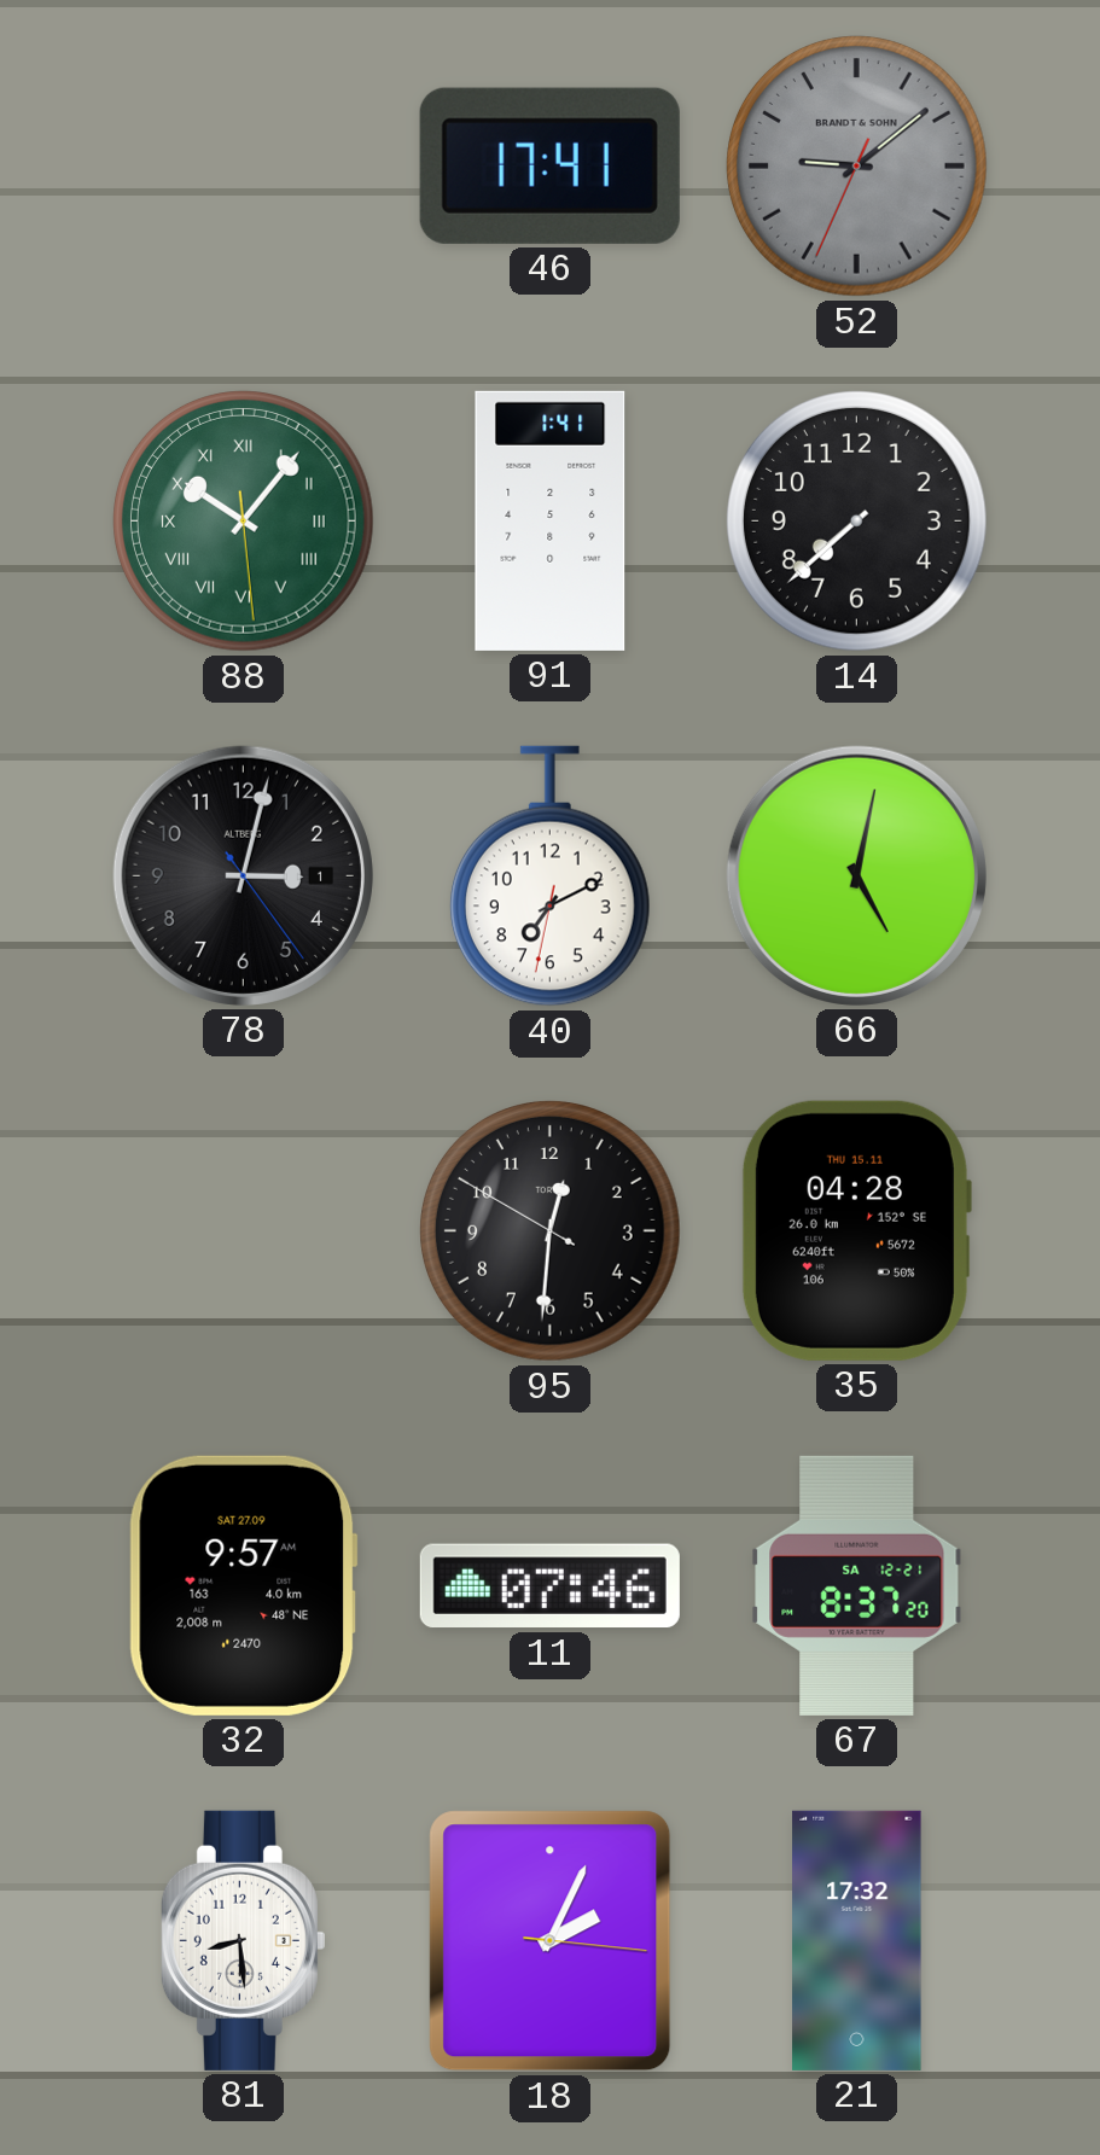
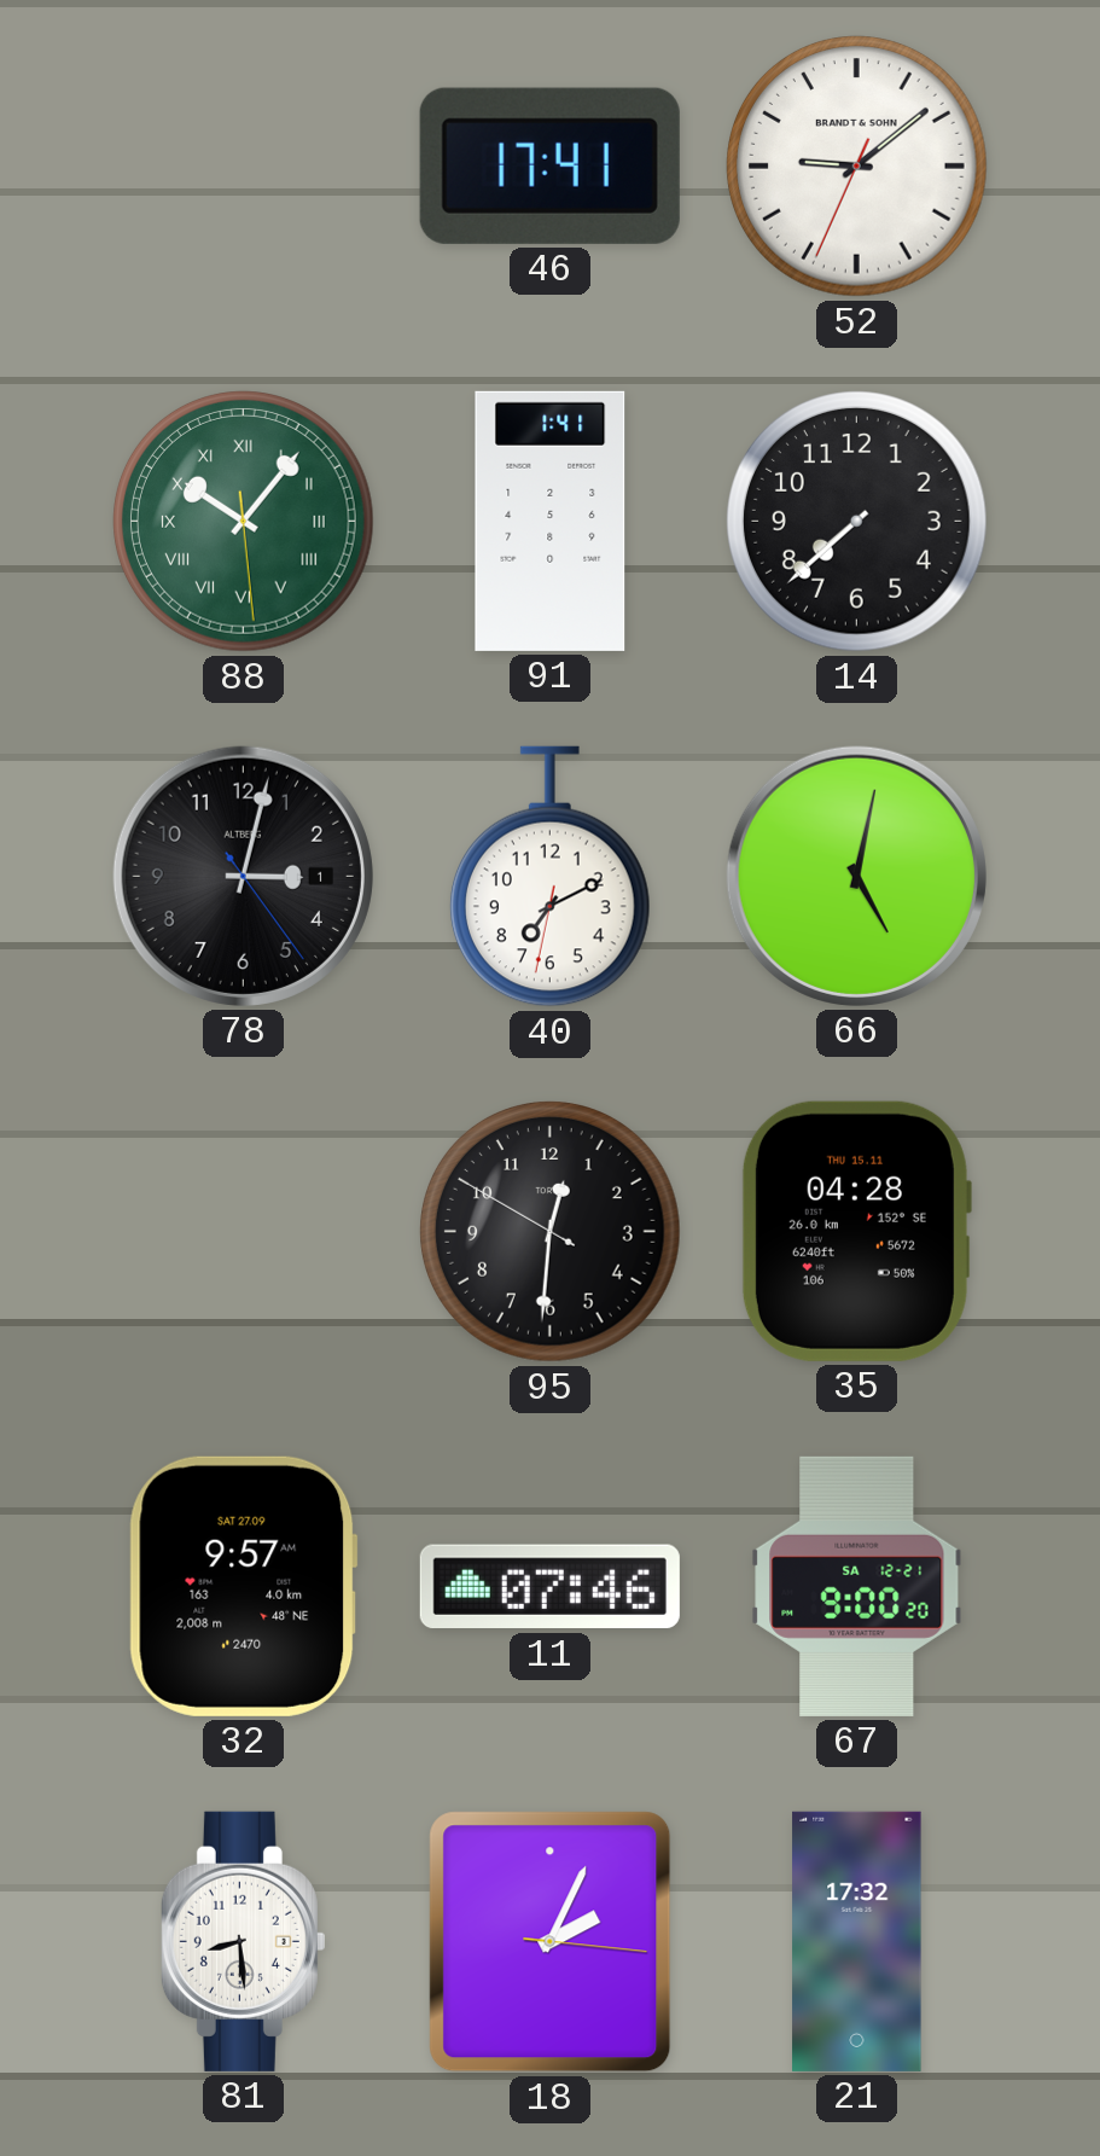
52 dial: grey -> white
67: 8:37 -> 9:00
